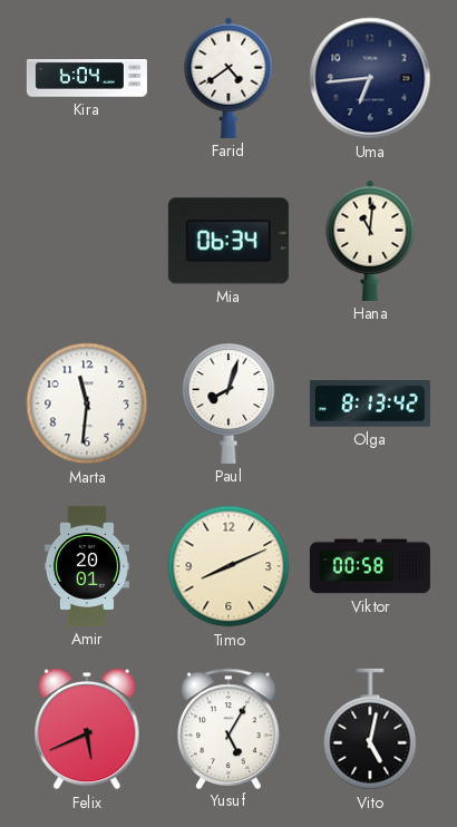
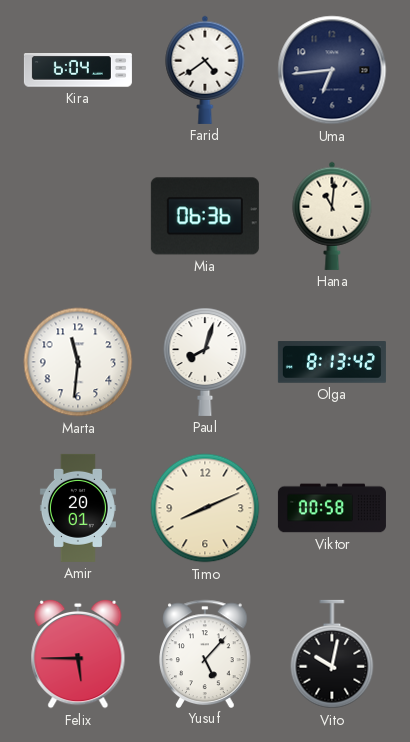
Mia: 06:34 -> 06:36
Felix: 5:41 -> 5:45
Yusuf: 5:05 -> 5:07
Vito: 5:02 -> 10:02
